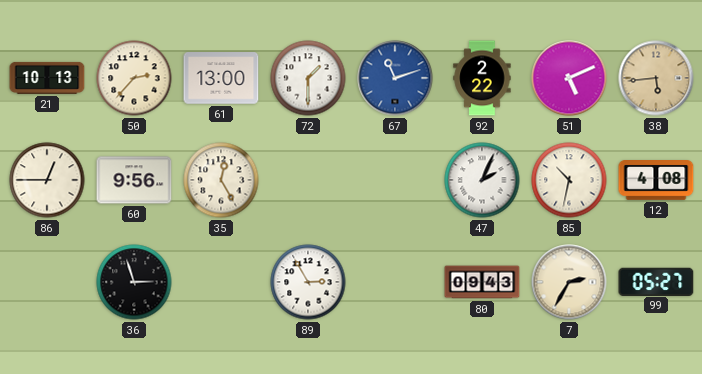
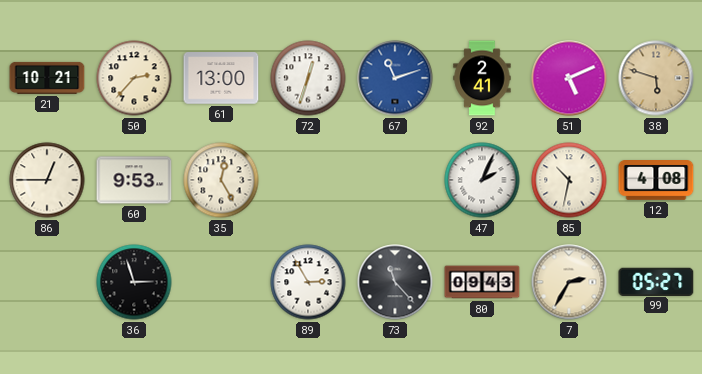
21: 10:13 -> 10:21
72: 1:30 -> 12:33
92: 2:22 -> 2:41
38: 5:44 -> 5:48
60: 9:56 -> 9:53
73: none -> 11:23
